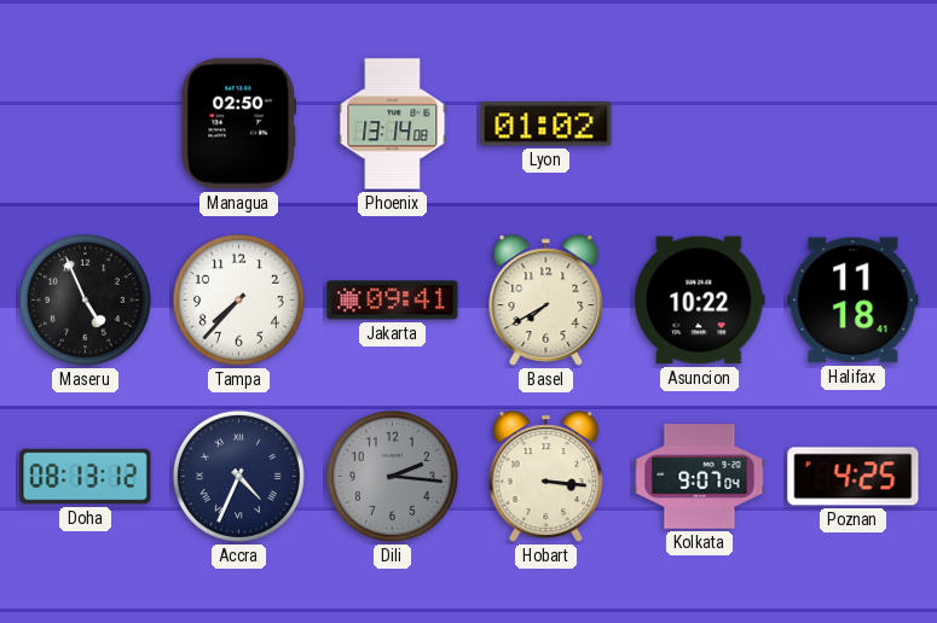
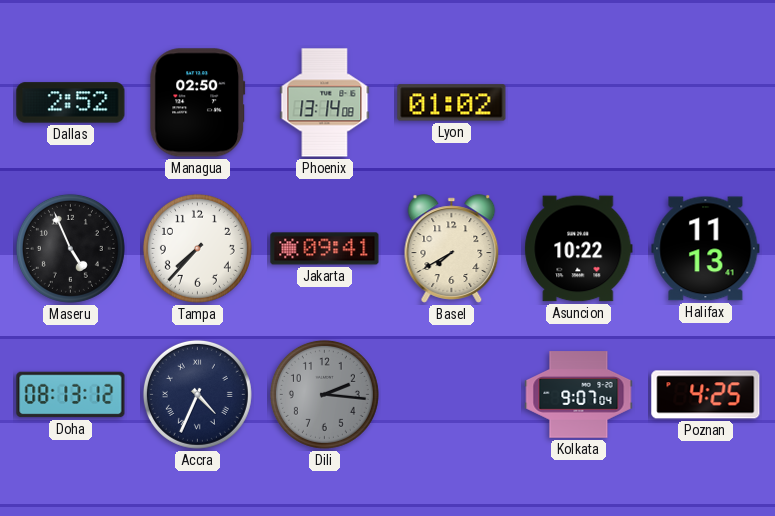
Dallas: none -> 2:52
Halifax: 11:18 -> 11:13
Hobart: 3:16 -> none
